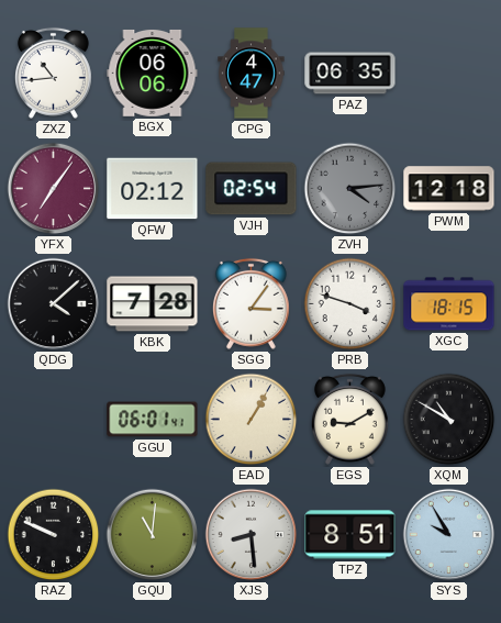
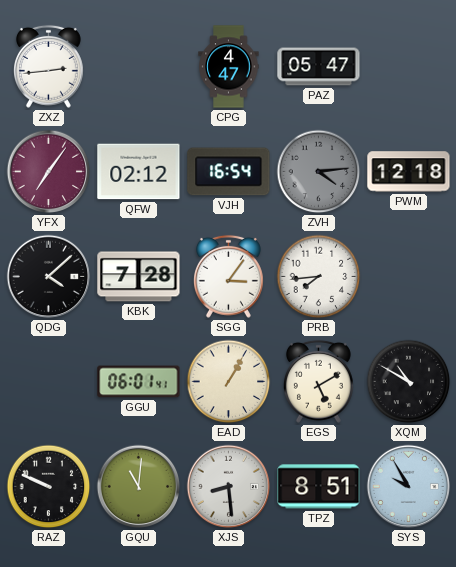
ZXZ: 10:44 -> 2:44
BGX: 06:06 -> none
PAZ: 06:35 -> 05:47
VJH: 02:54 -> 16:54
PRB: 3:48 -> 7:44
XGC: 18:15 -> none
EGS: 9:10 -> 5:10
